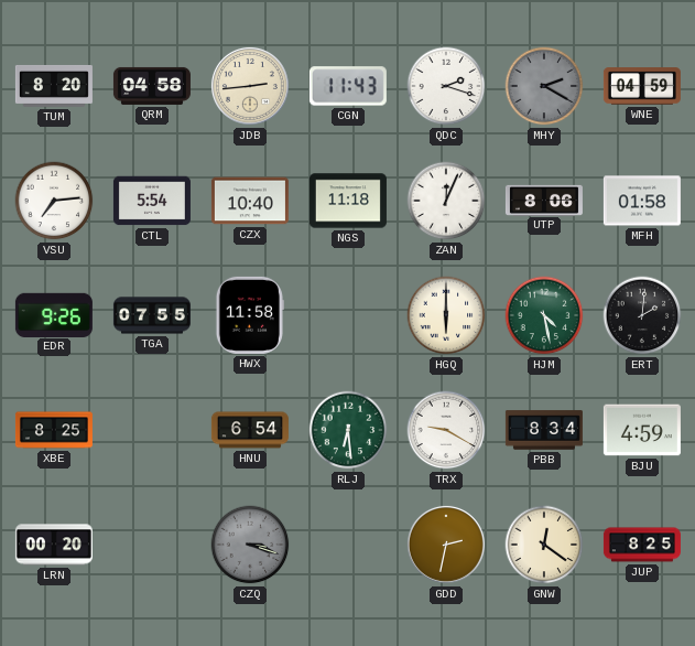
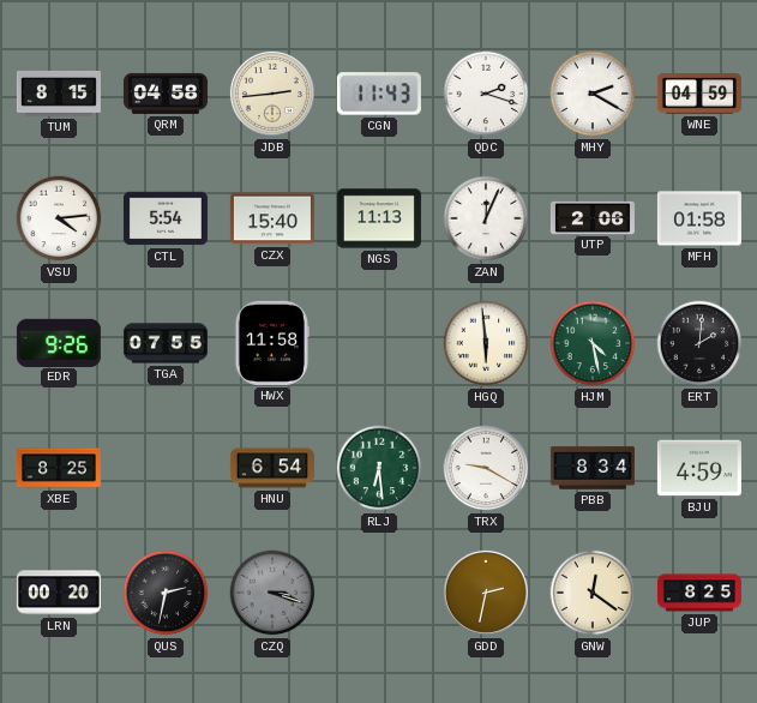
TUM: 8:20 -> 8:15
MHY dial: grey -> white
VSU: 7:14 -> 4:14
CZX: 10:40 -> 15:40
NGS: 11:18 -> 11:13
UTP: 8:06 -> 2:06
HGQ: 6:00 -> 5:59
QUS: none -> 2:32
